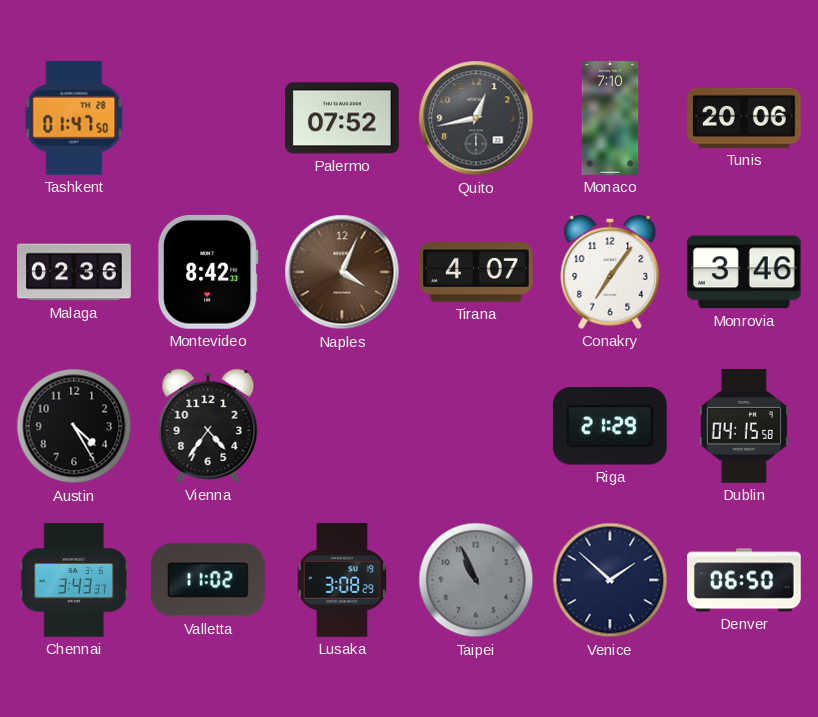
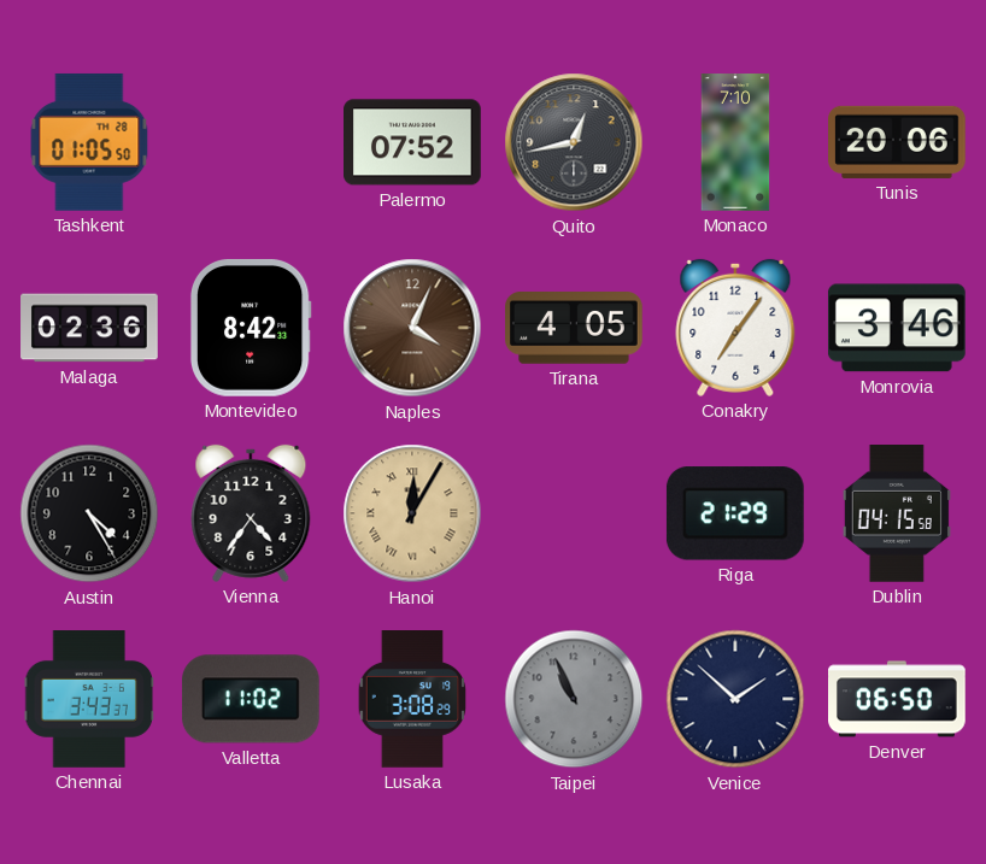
Tashkent: 01:47 -> 01:05
Tirana: 4:07 -> 4:05
Hanoi: none -> 12:05
